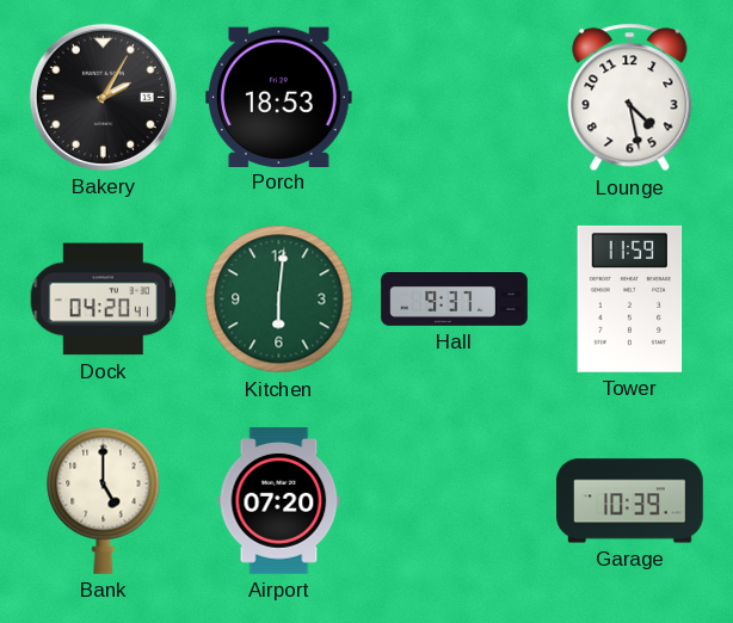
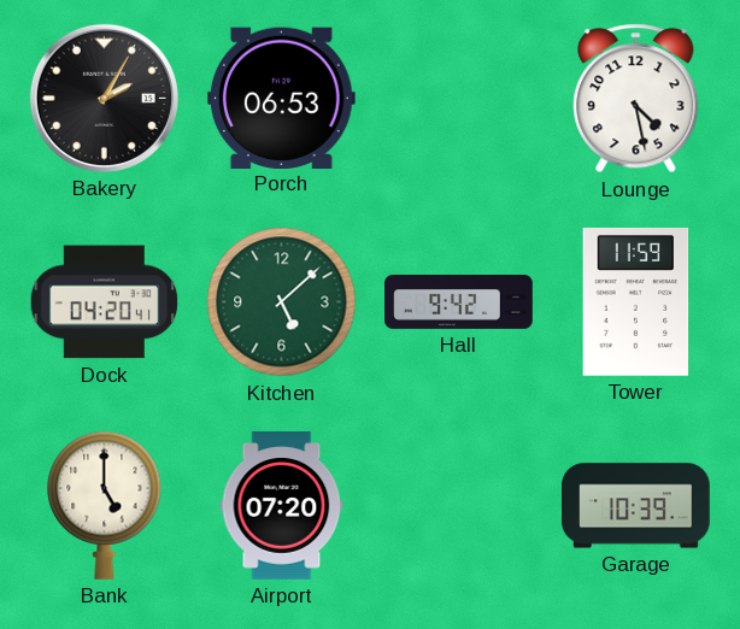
Porch: 18:53 -> 06:53
Kitchen: 6:01 -> 5:08
Hall: 9:37 -> 9:42
